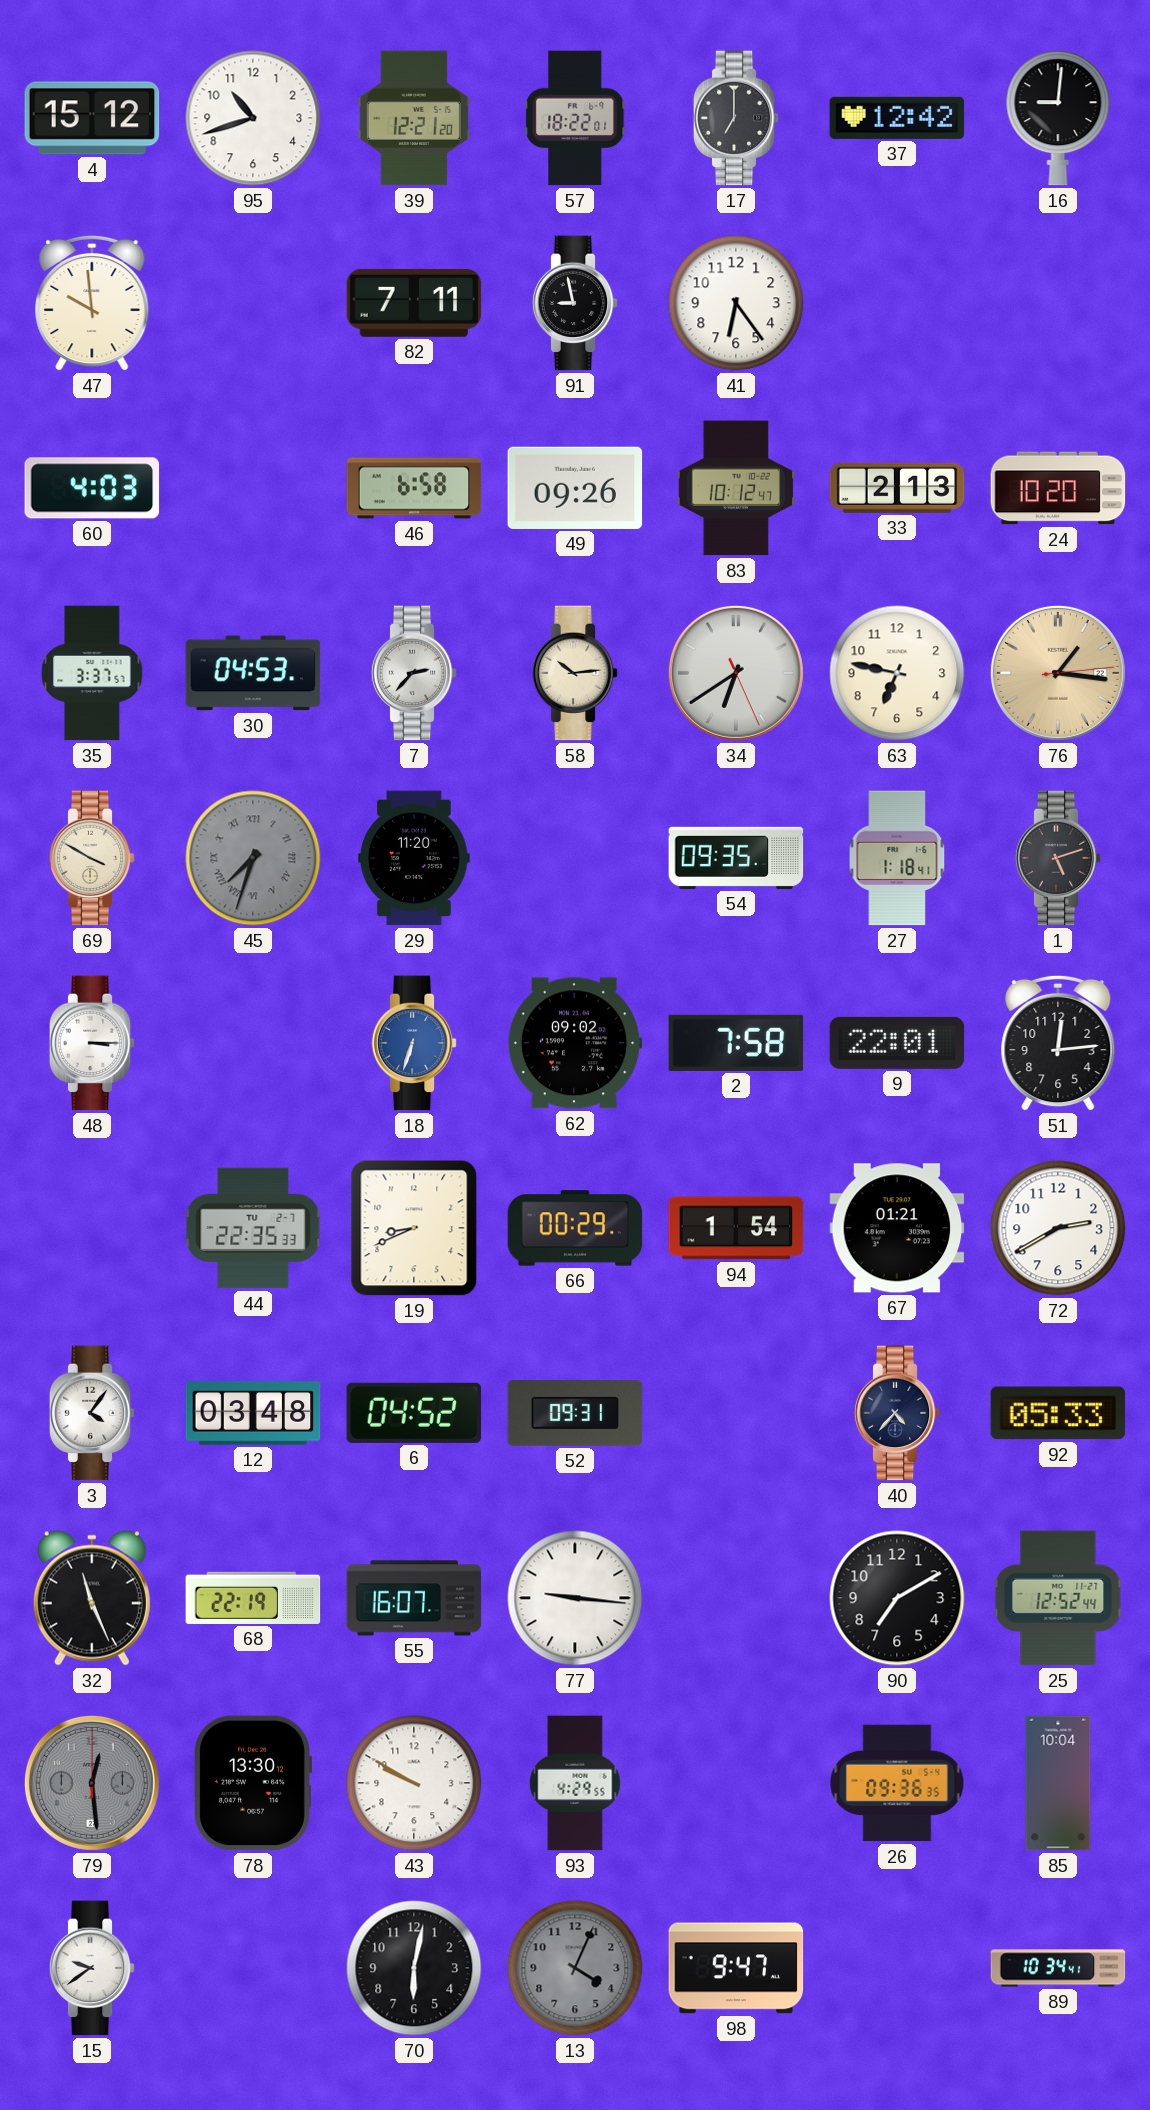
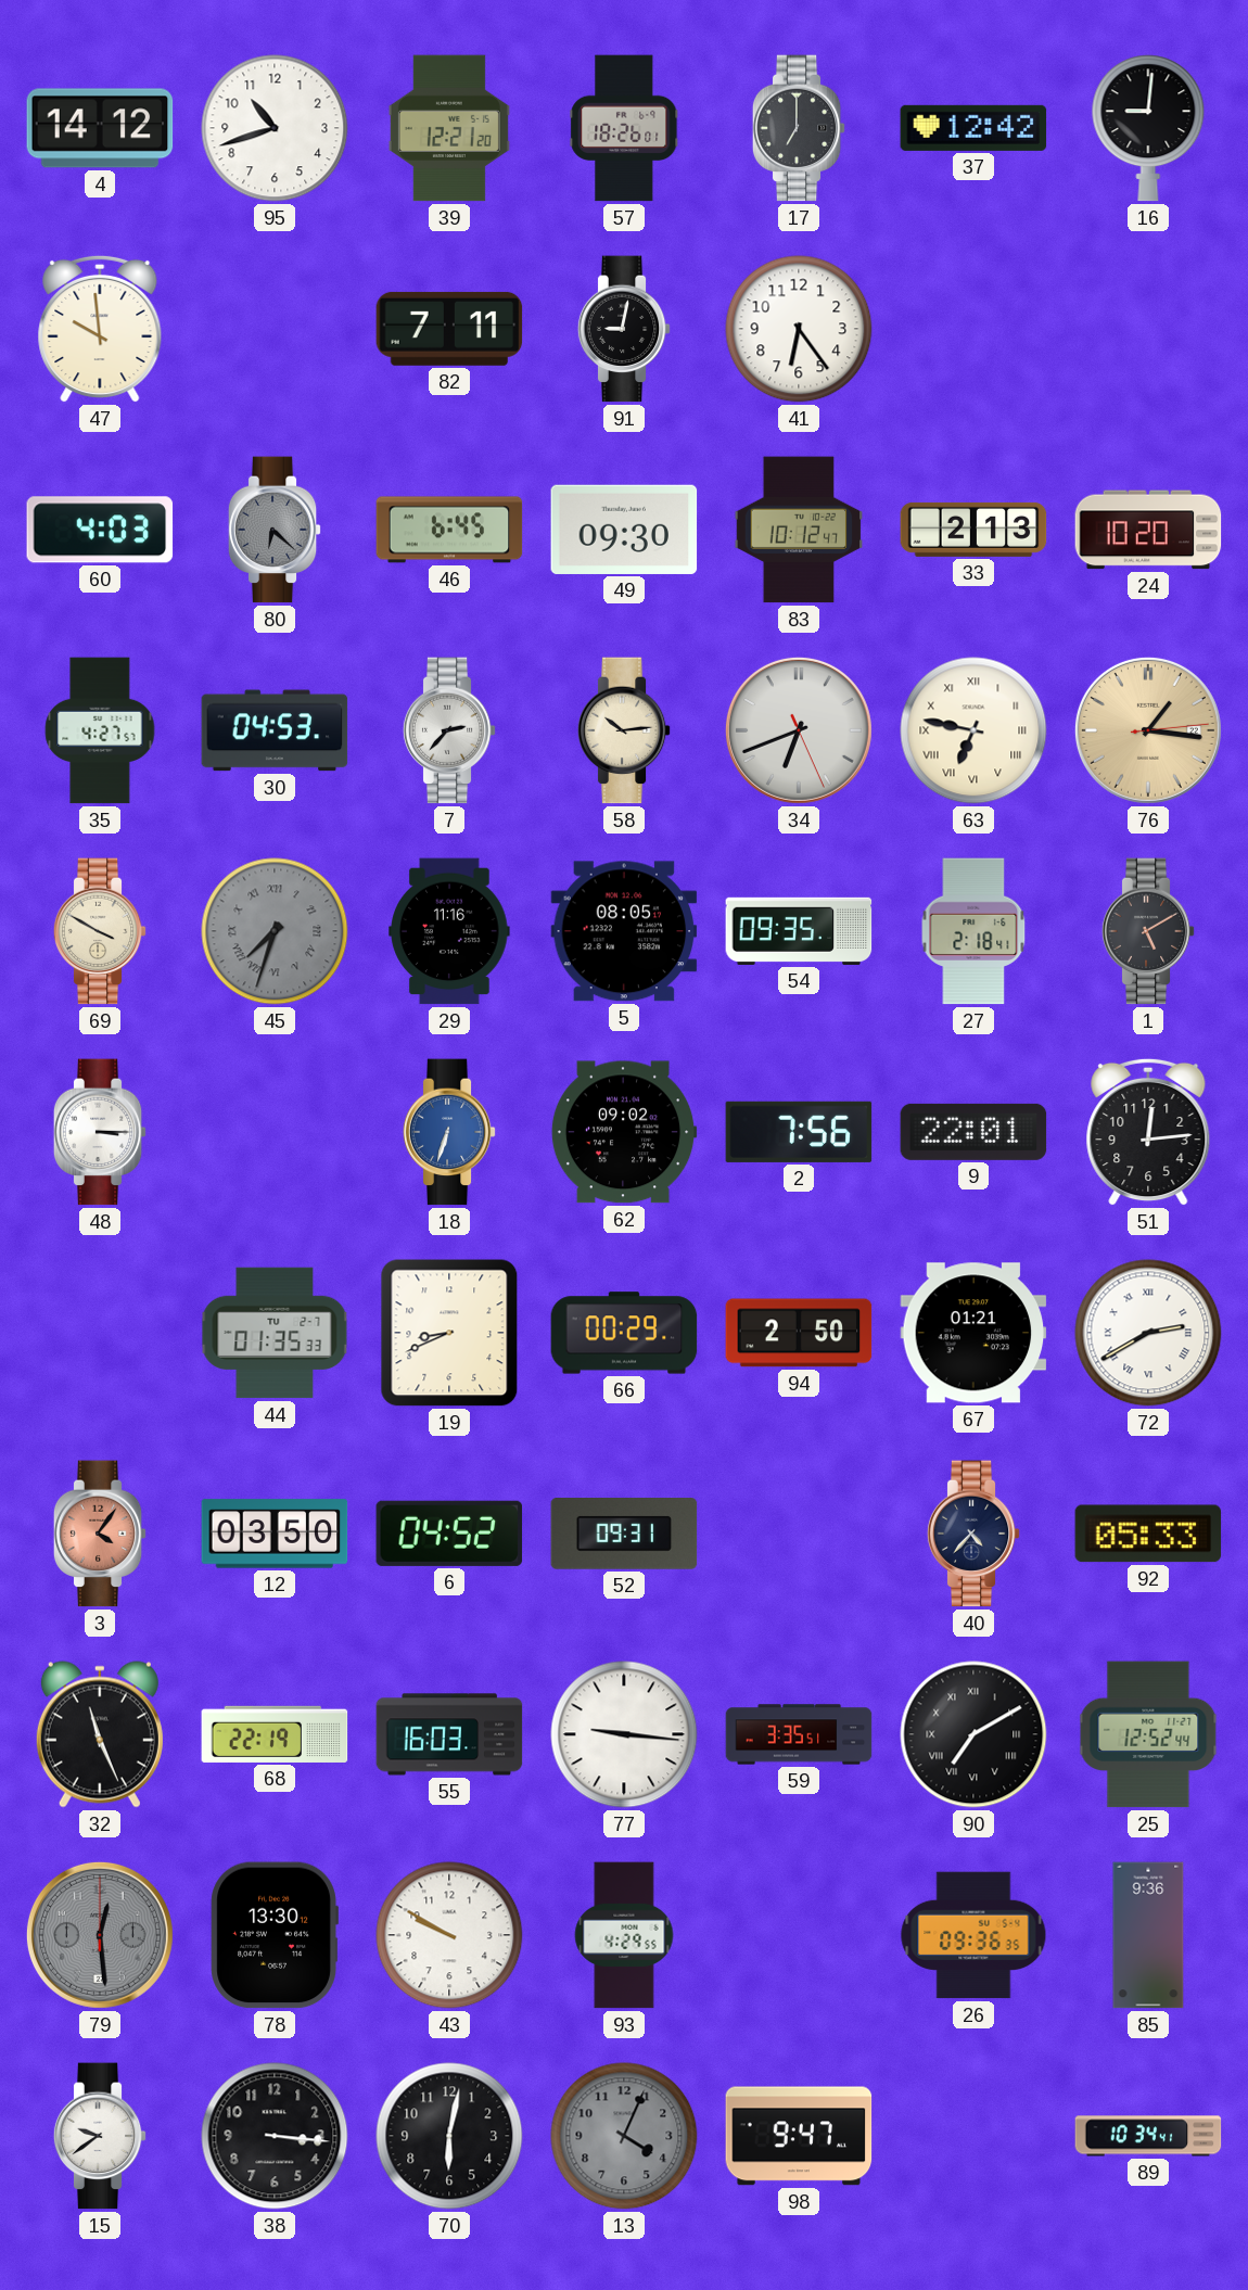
4: 15:12 -> 14:12
57: 18:22 -> 18:26
91: 8:58 -> 9:02
80: none -> 6:22
46: 6:58 -> 6:45
49: 09:26 -> 09:30
35: 3:37 -> 4:27
34: 6:39 -> 6:41
63 numerals: Arabic -> Roman
29: 11:20 -> 11:16
5: none -> 08:05
27: 1:18 -> 2:18
1: 5:12 -> 5:10
2: 7:58 -> 7:56
44: 22:35 -> 01:35
94: 1:54 -> 2:50
72 numerals: Arabic -> Roman
3 dial: white -> salmon
12: 03:48 -> 03:50
55: 16:07 -> 16:03
59: none -> 3:35
90 numerals: Arabic -> Roman
85: 10:04 -> 9:36
38: none -> 3:16
